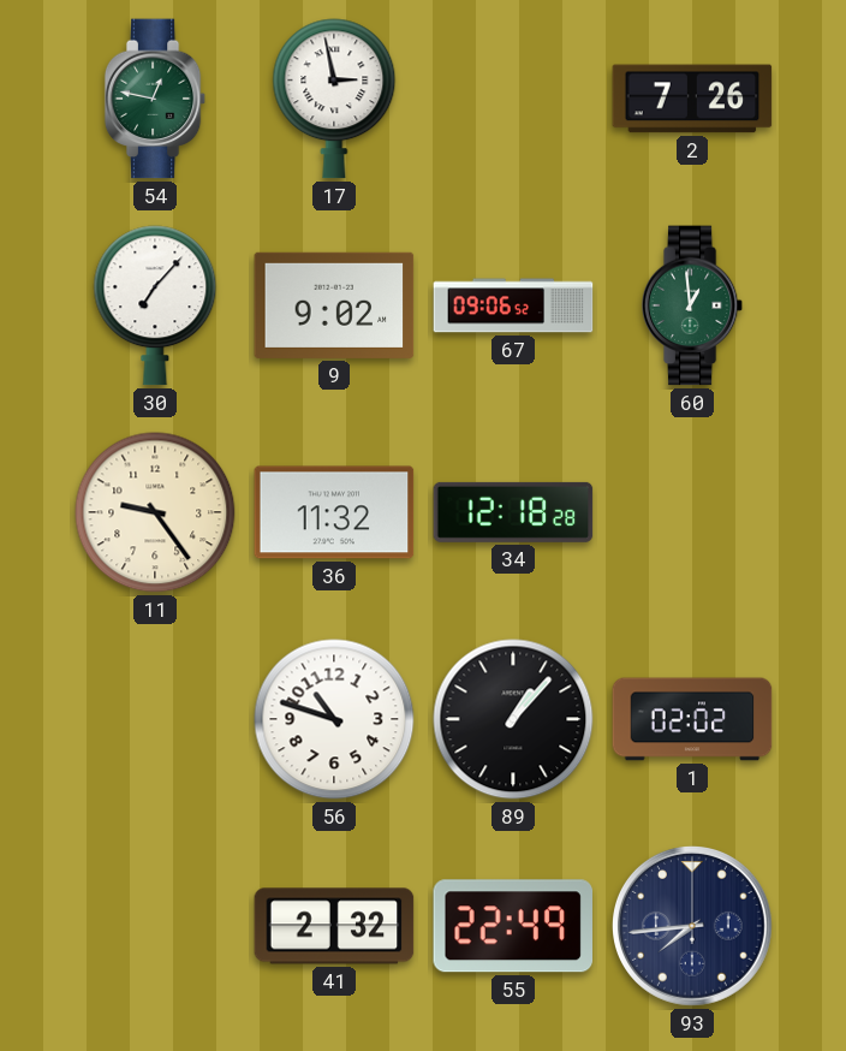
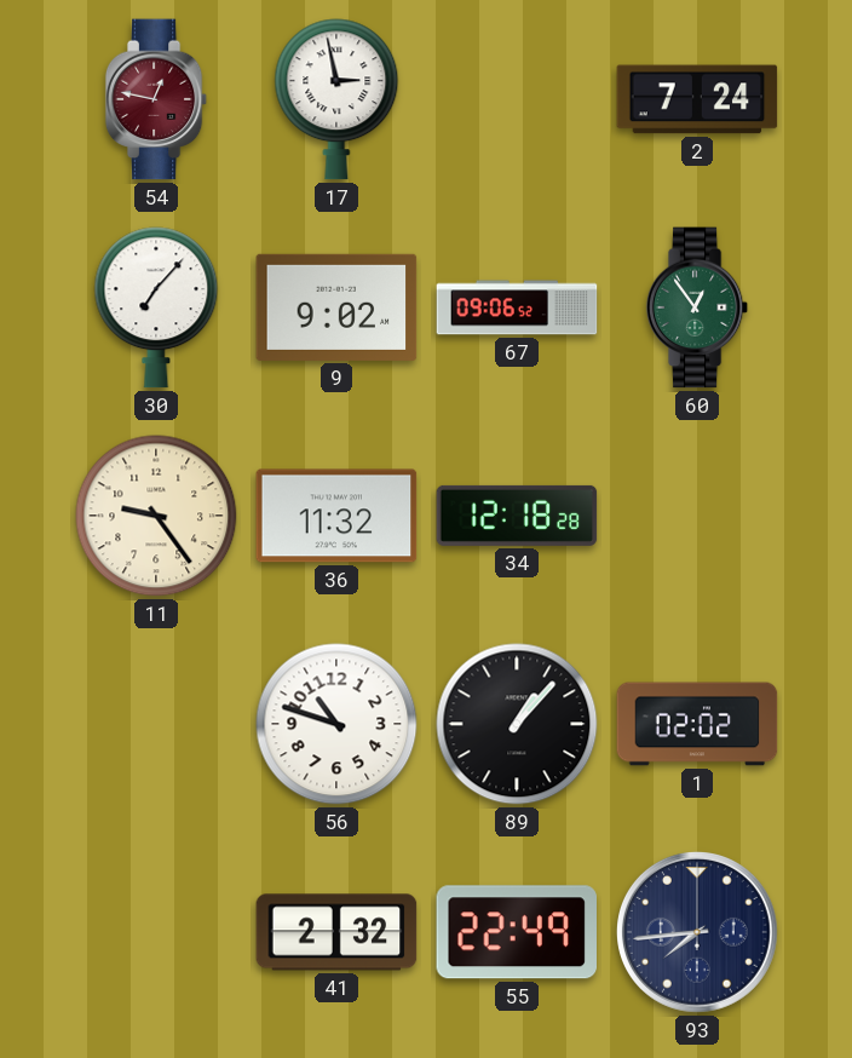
54 dial: green -> burgundy
2: 7:26 -> 7:24
60: 12:59 -> 12:54
